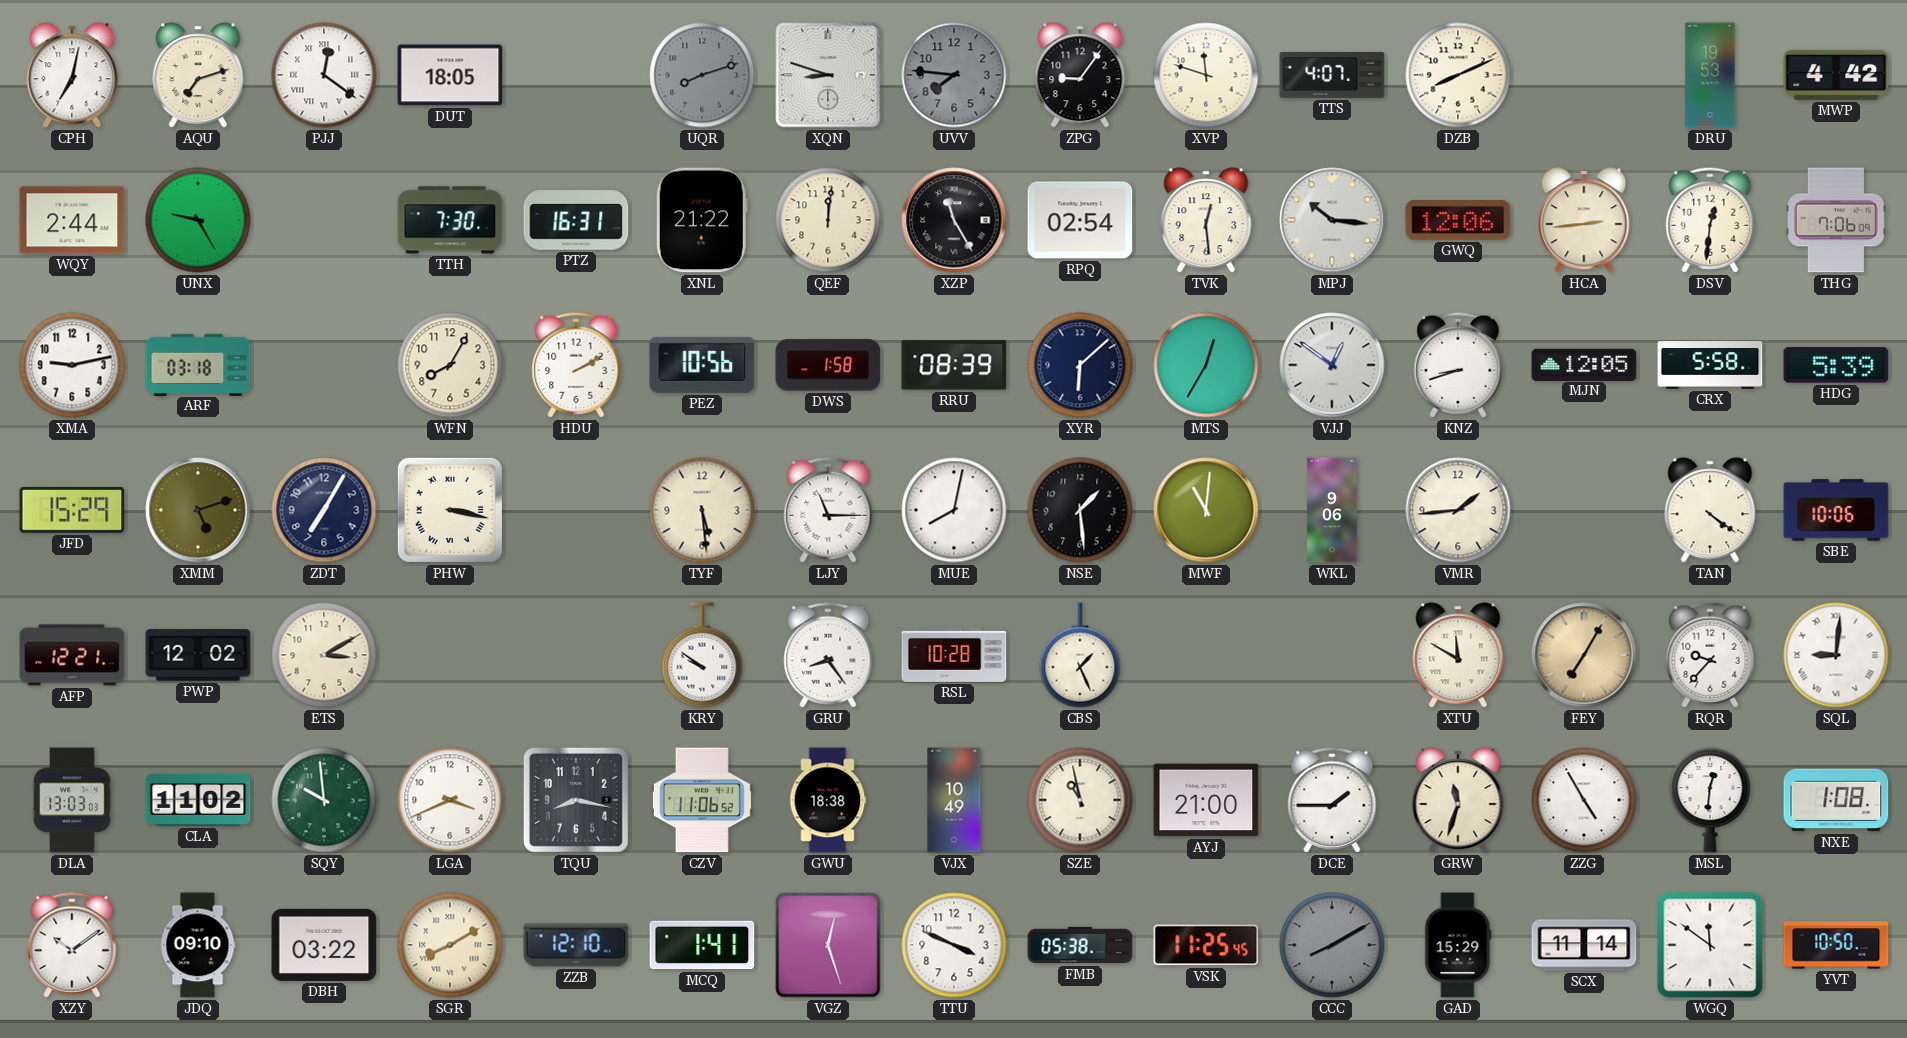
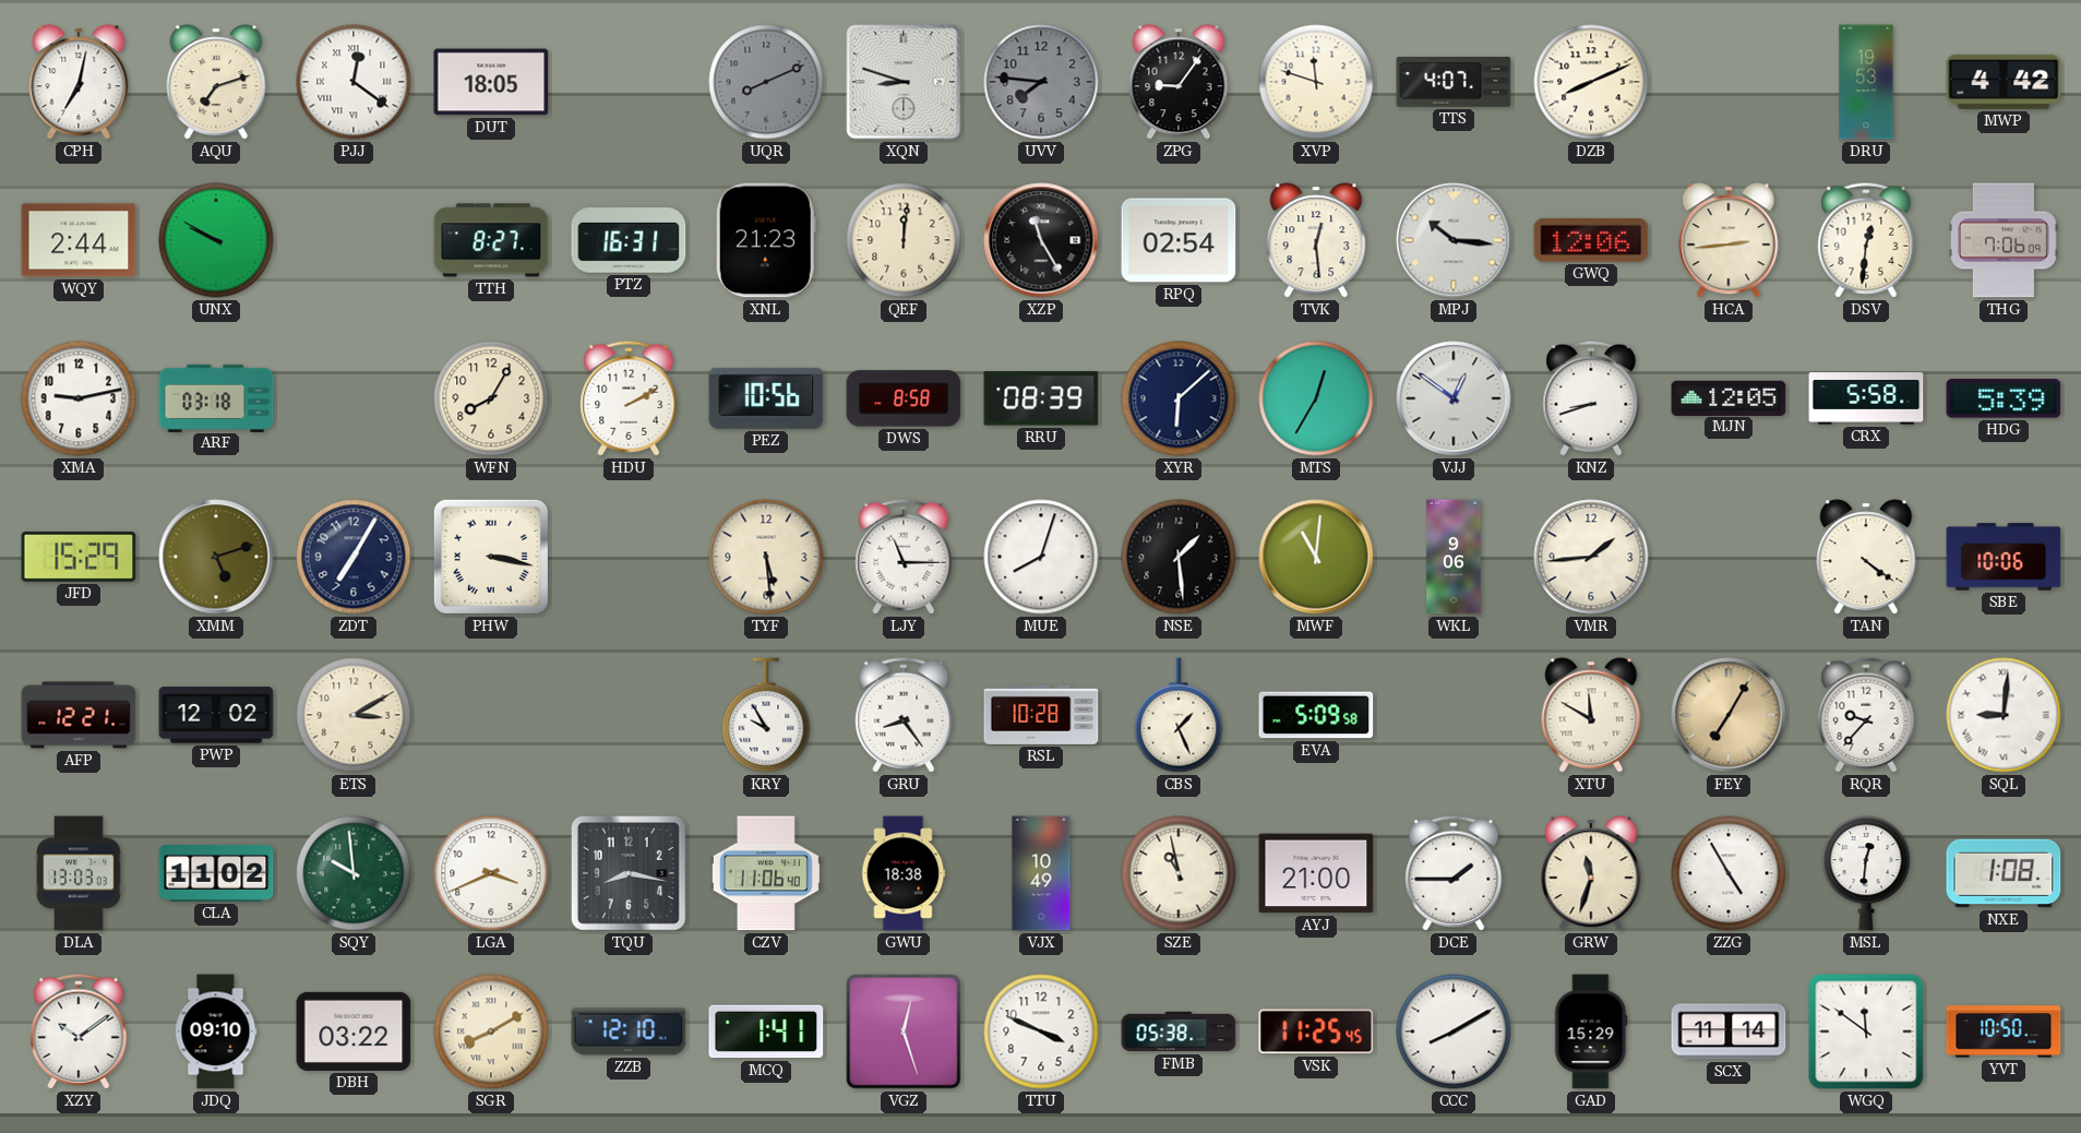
UQR: 8:12 -> 8:11
UNX: 9:25 -> 9:50
TTH: 7:30 -> 8:27
XNL: 21:22 -> 21:23
DWS: 1:58 -> 8:58
MUE: 8:02 -> 8:03
KRY: 9:51 -> 9:55
EVA: none -> 5:09
CZV: 11:06:52 -> 11:06:40
CCC dial: grey -> white
